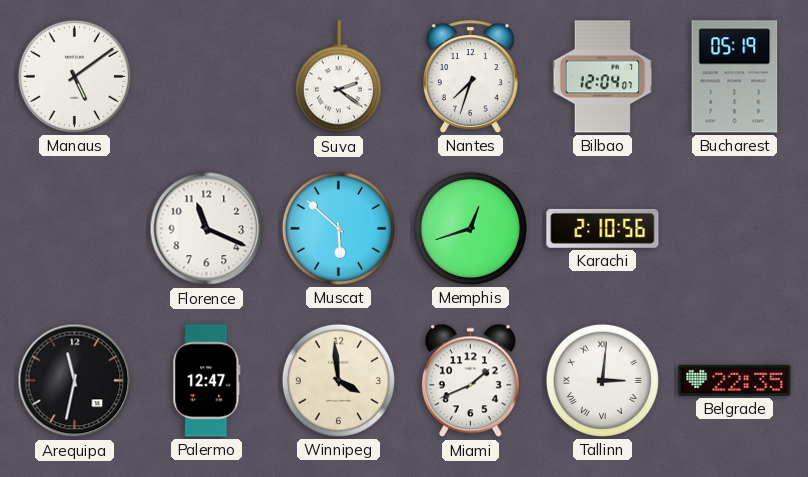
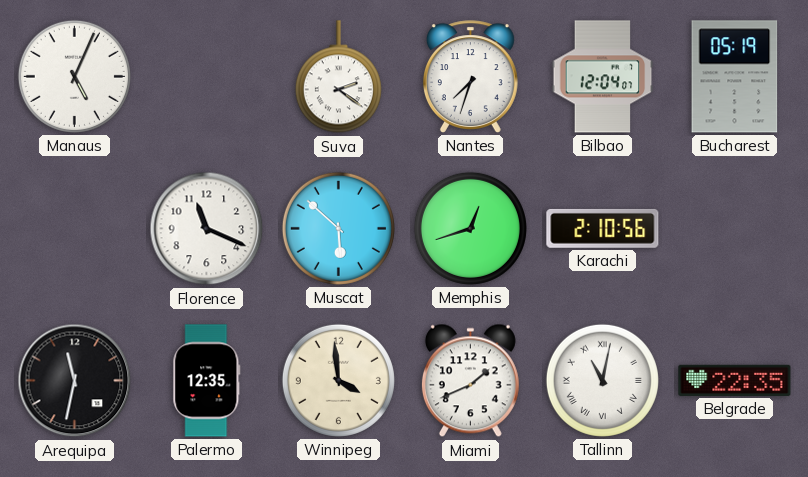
Manaus: 5:09 -> 5:04
Palermo: 12:47 -> 12:35
Tallinn: 3:01 -> 11:02
